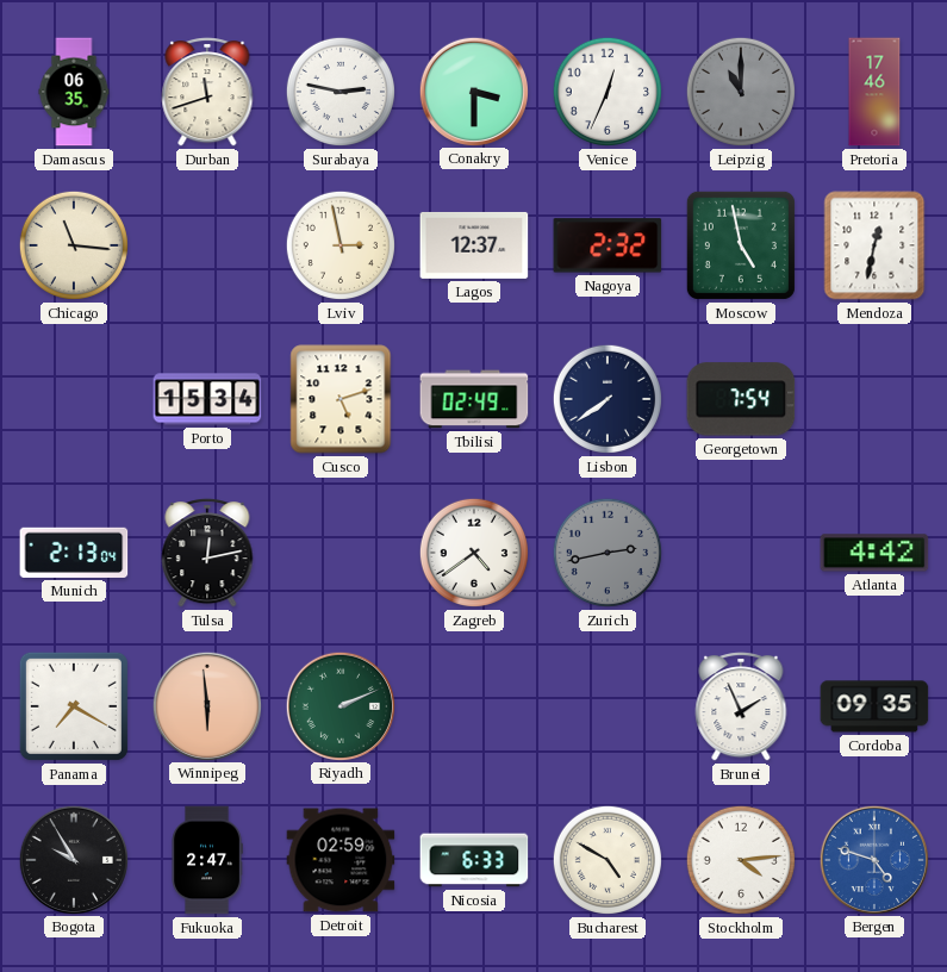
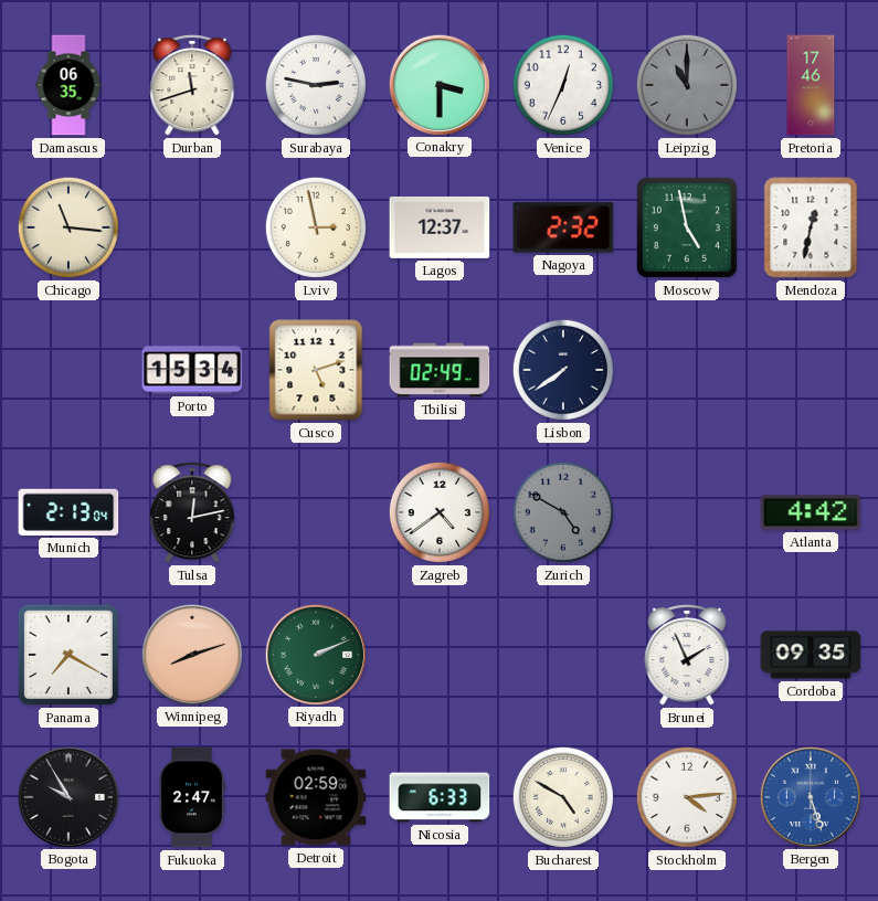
Georgetown: 7:54 -> none
Zurich: 2:43 -> 4:50
Winnipeg: 5:59 -> 8:12
Bergen: 4:48 -> 5:27
